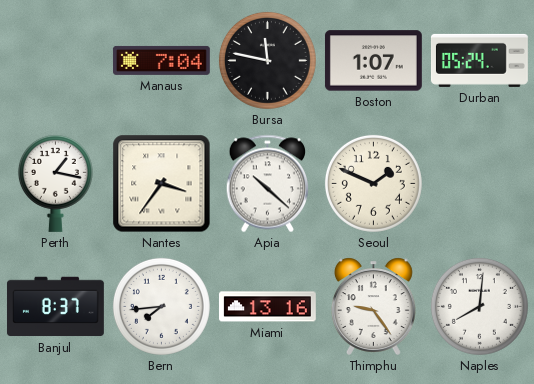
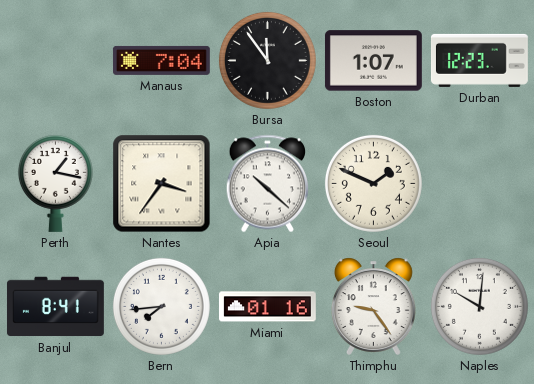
Bursa: 11:47 -> 11:54
Durban: 05:24 -> 12:23
Banjul: 8:37 -> 8:41
Miami: 13:16 -> 01:16
Naples: 8:01 -> 10:01
